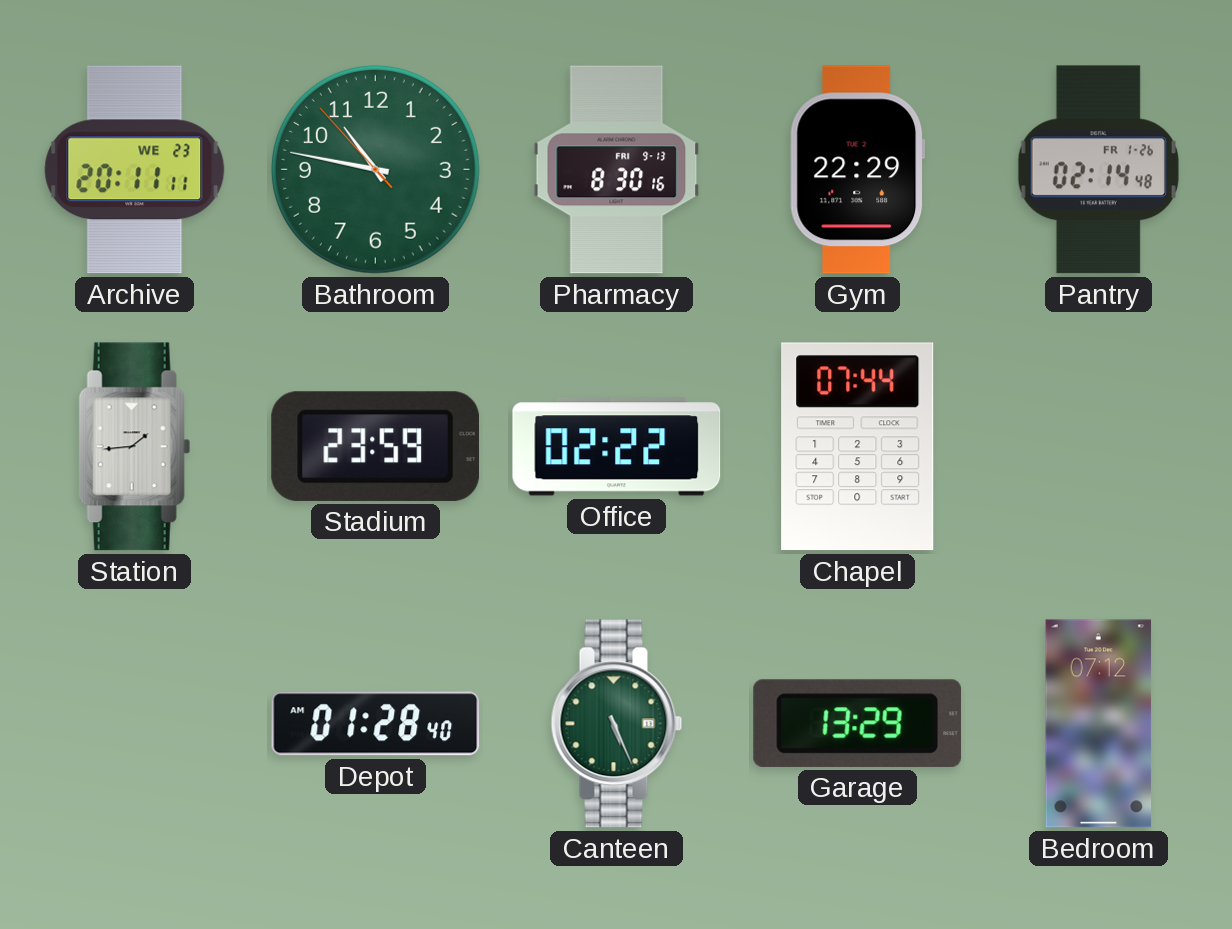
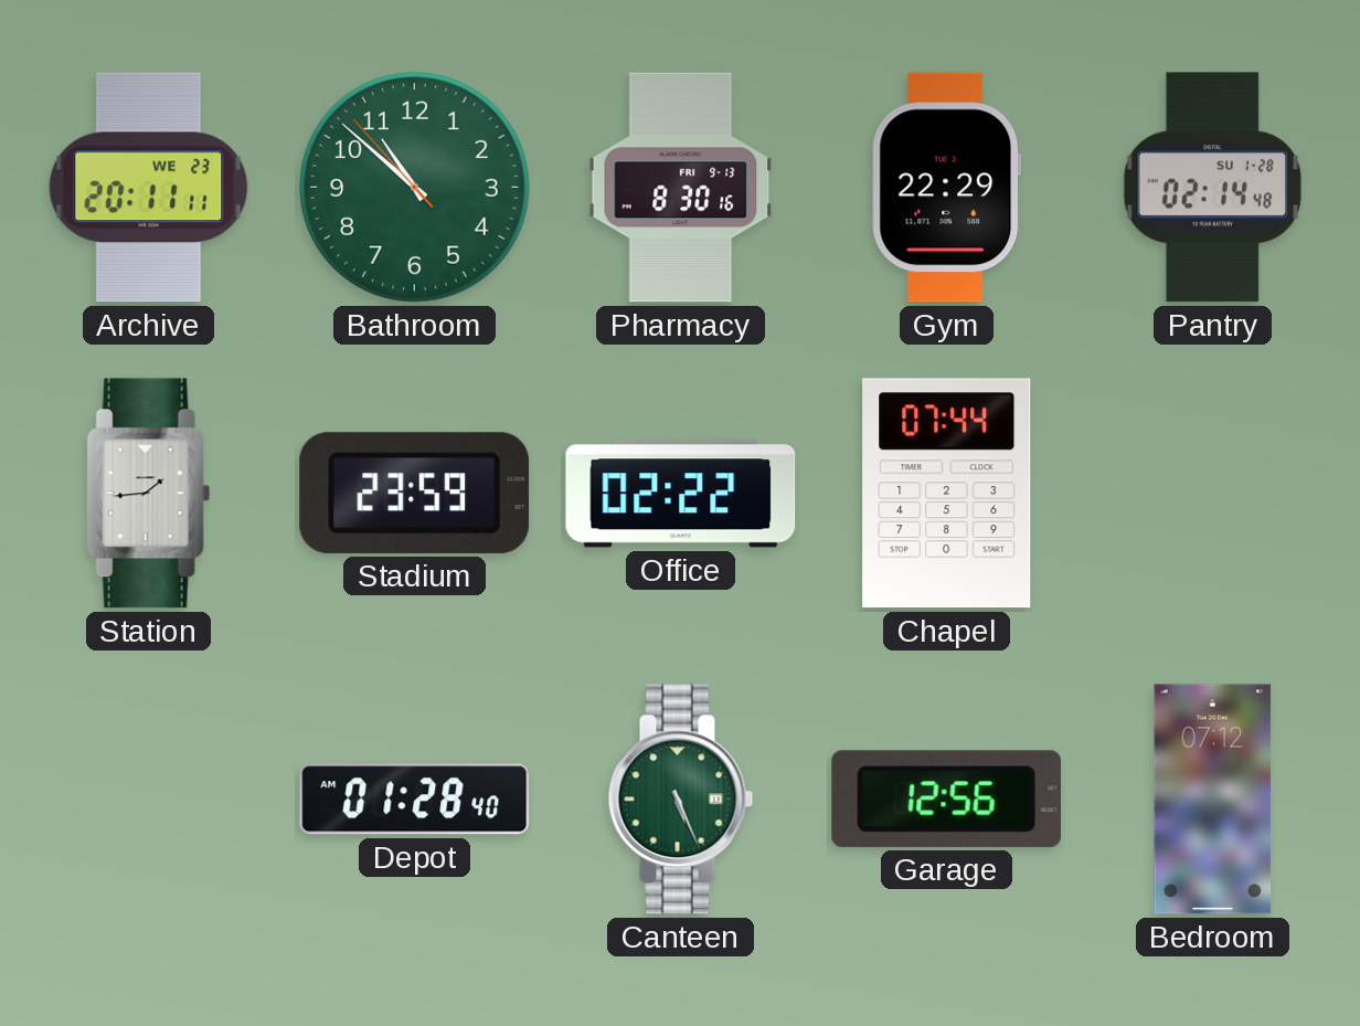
Bathroom: 10:46 -> 10:51
Pantry date: FR 1-26 -> SU 1-28
Garage: 13:29 -> 12:56
